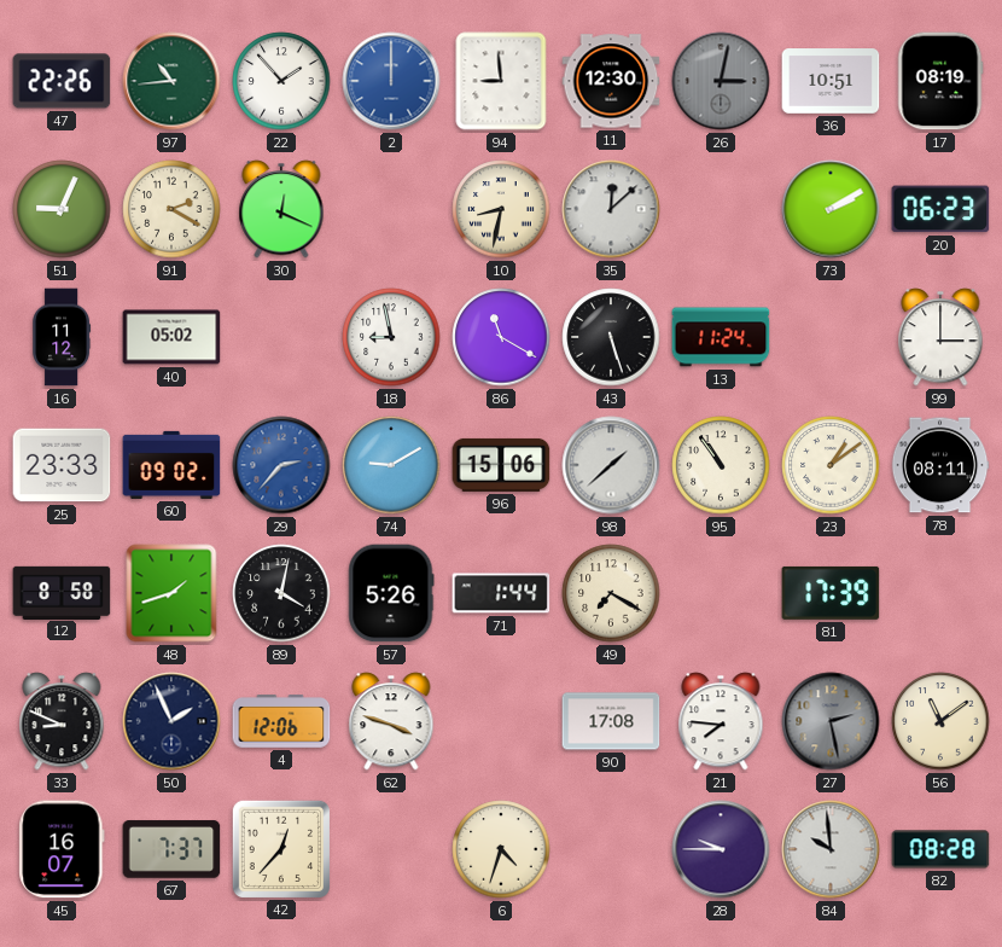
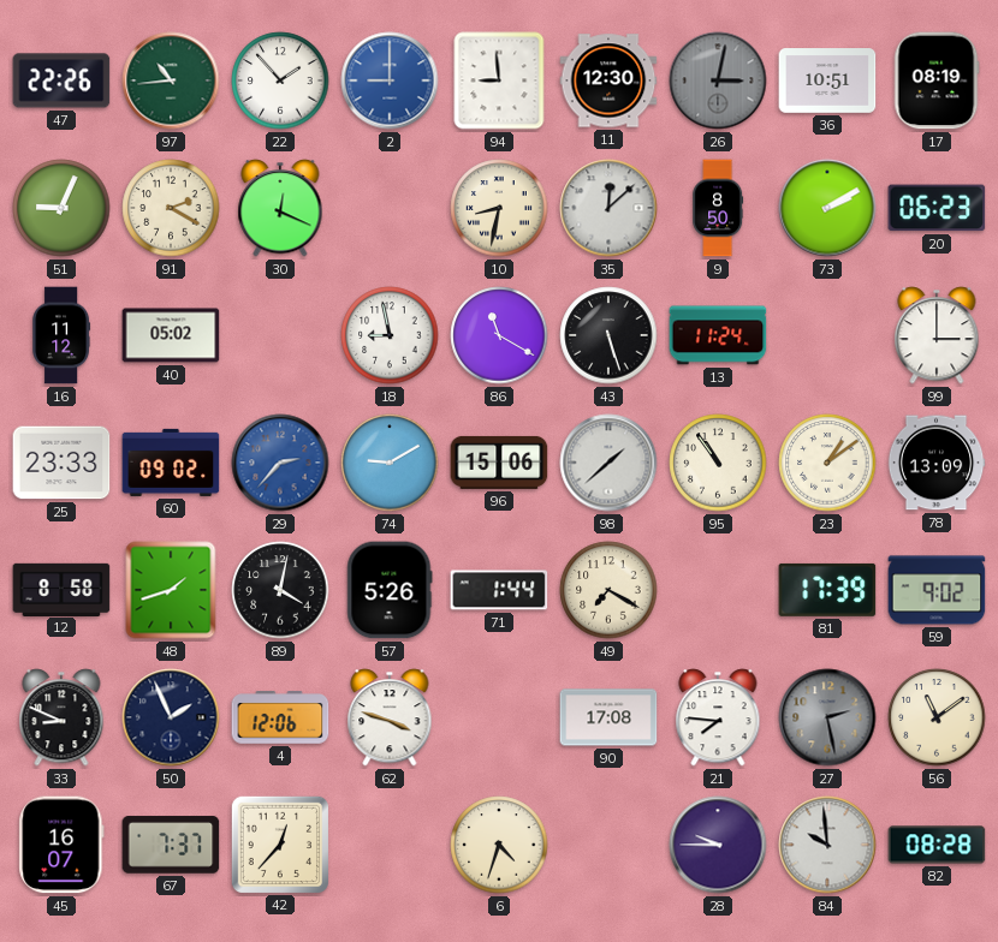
2: 12:00 -> 9:00
9: none -> 8:50
78: 08:11 -> 13:09
59: none -> 9:02
